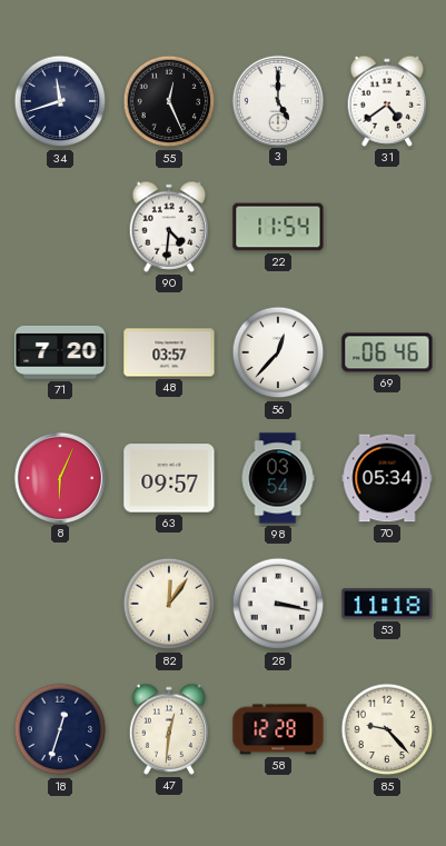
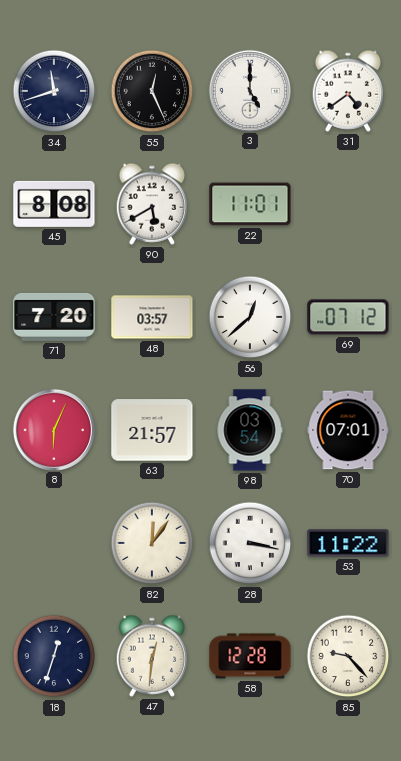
45: none -> 8:08
90: 4:31 -> 5:40
22: 11:54 -> 11:01
56: 12:37 -> 12:38
69: 06:46 -> 07:12
63: 09:57 -> 21:57
70: 05:34 -> 07:01
53: 11:18 -> 11:22
